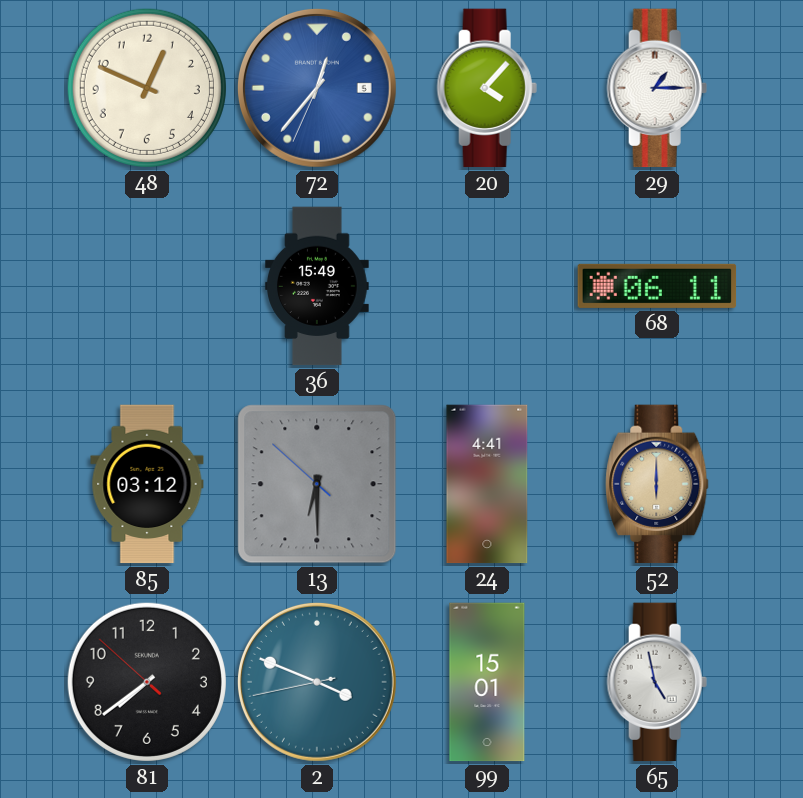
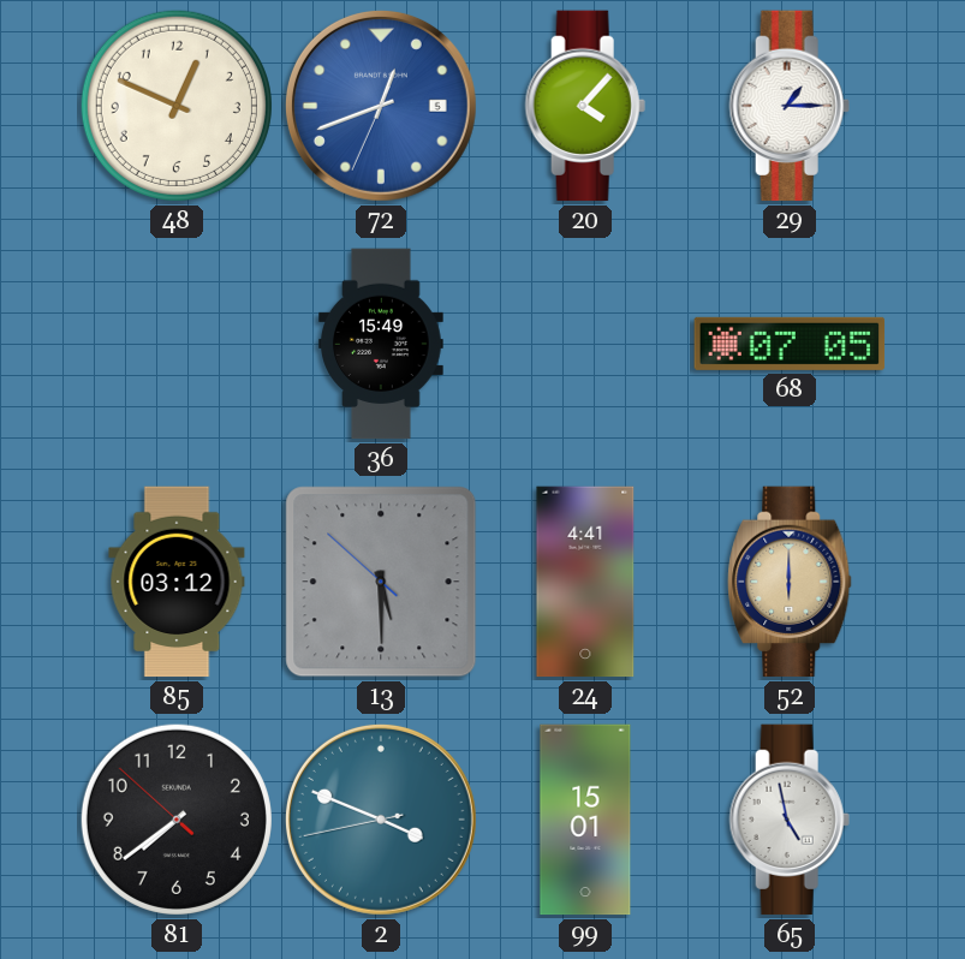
72: 12:36 -> 12:41
68: 06:11 -> 07:05
13: 6:29 -> 5:29
